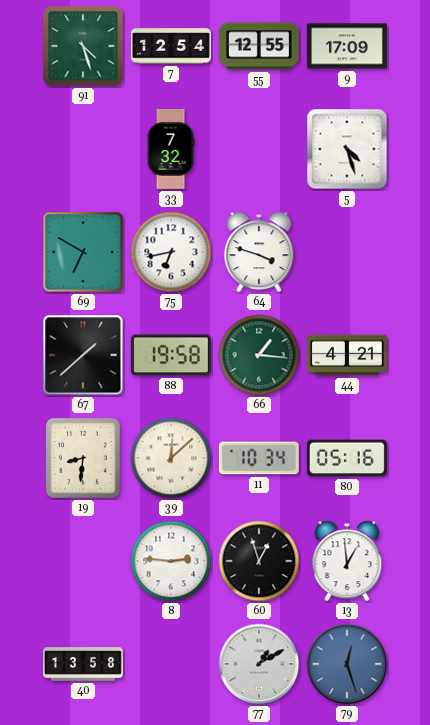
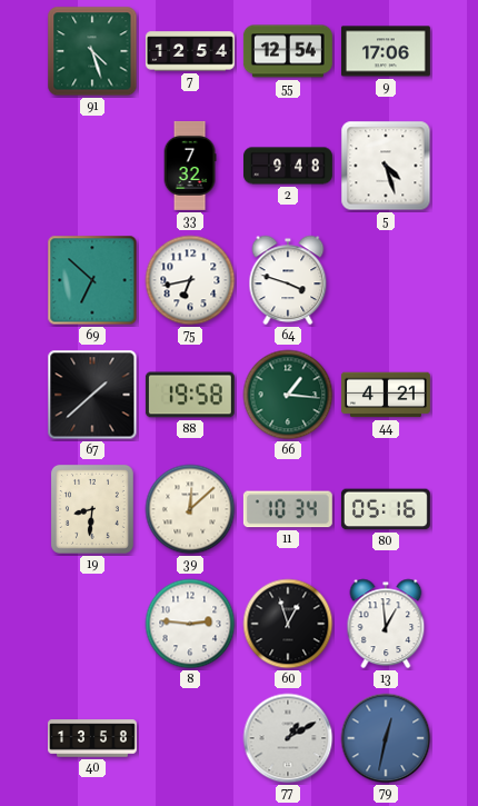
55: 12:55 -> 12:54
9: 17:09 -> 17:06
2: none -> 9:48
69: 6:50 -> 6:52
79: 12:27 -> 12:32
